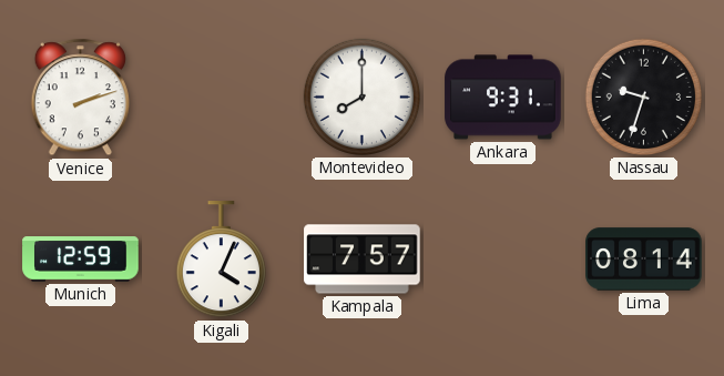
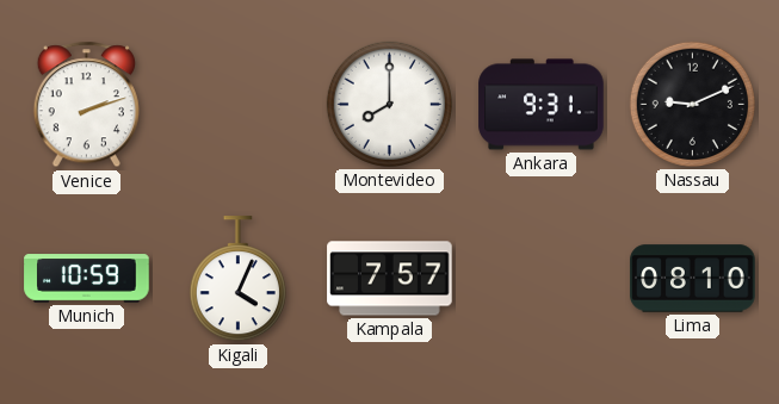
Nassau: 9:33 -> 9:11
Munich: 12:59 -> 10:59
Lima: 08:14 -> 08:10
